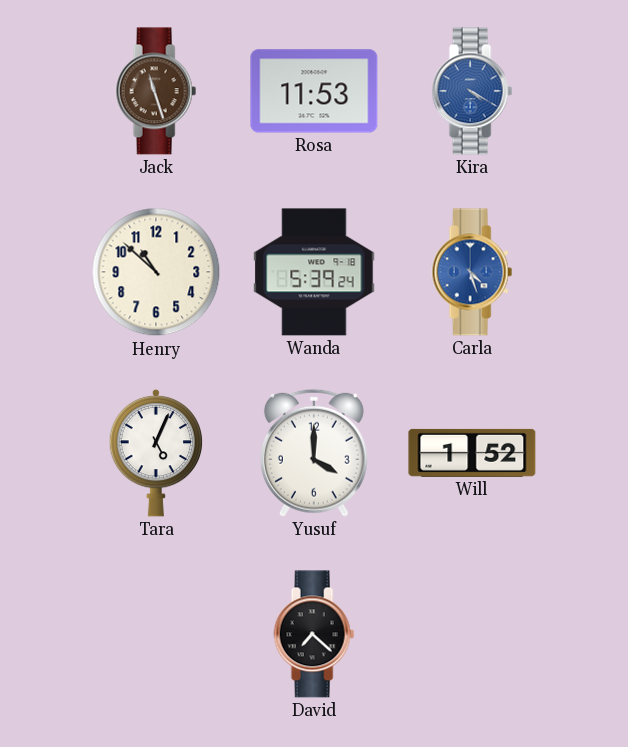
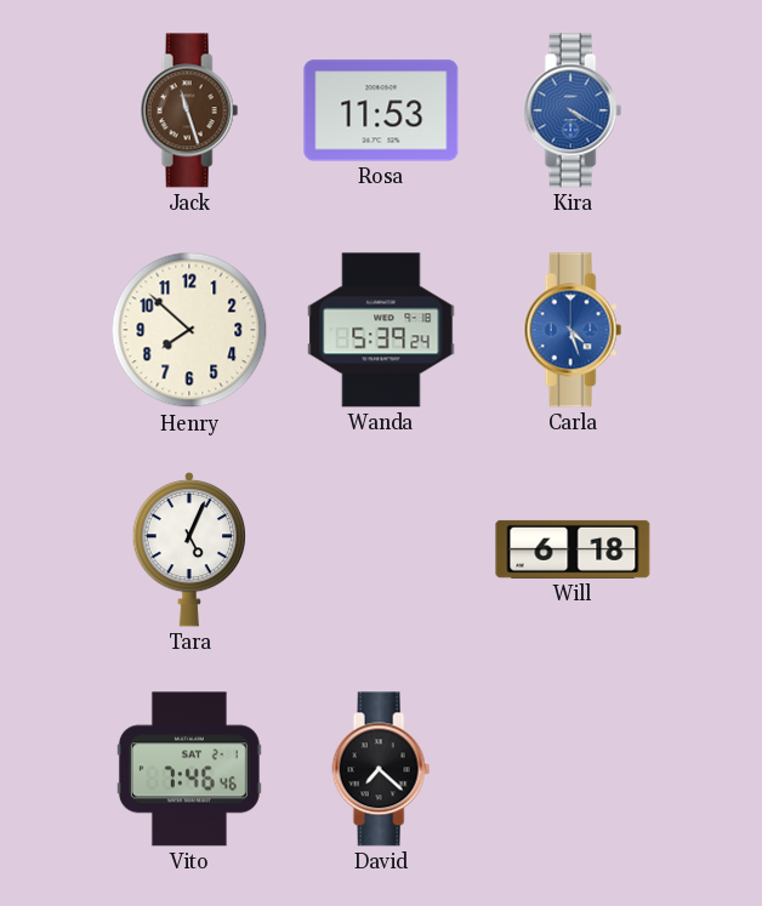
Henry: 10:52 -> 7:52
Yusuf: 4:00 -> none
Will: 1:52 -> 6:18
Vito: none -> 7:46
